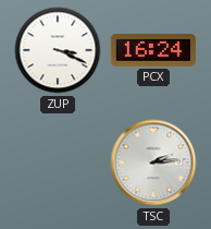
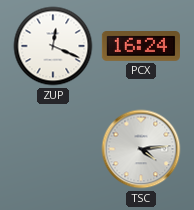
ZUP: 3:19 -> 12:19
TSC: 2:14 -> 4:14
